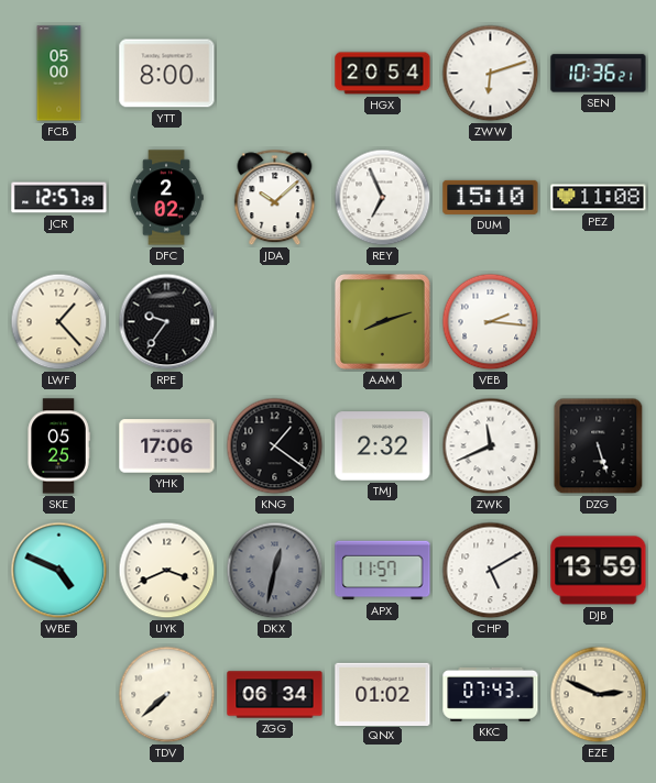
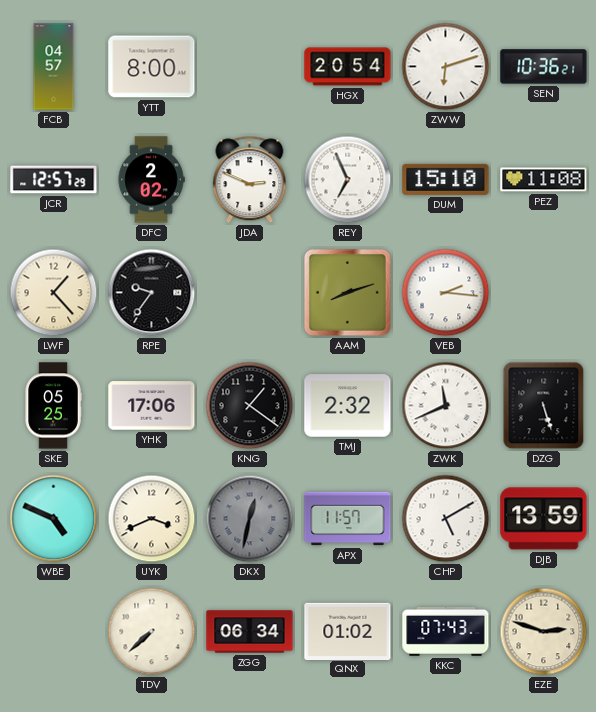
FCB: 05:00 -> 04:57
JDA: 10:08 -> 2:49
EZE: 2:49 -> 2:48
